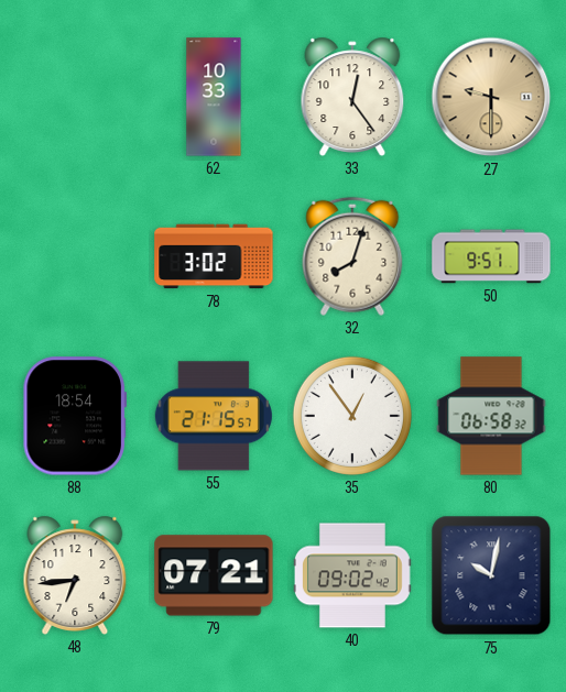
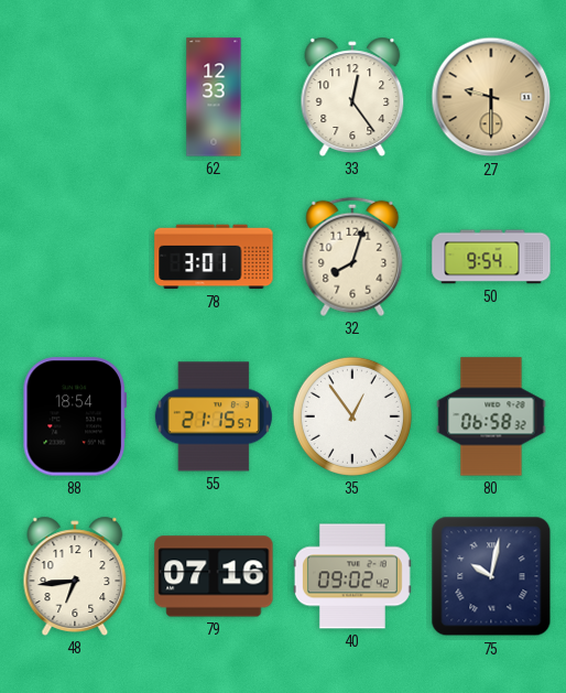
62: 10:33 -> 12:33
78: 3:02 -> 3:01
50: 9:51 -> 9:54
79: 07:21 -> 07:16
